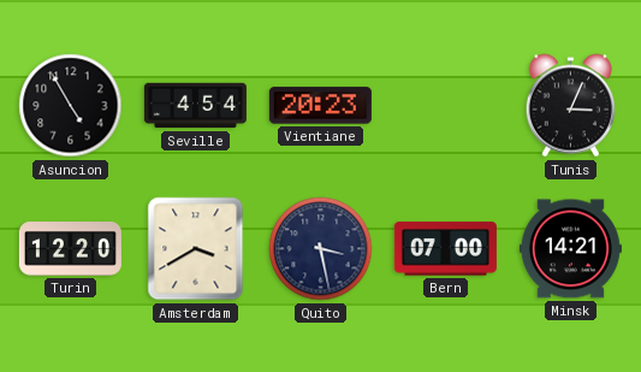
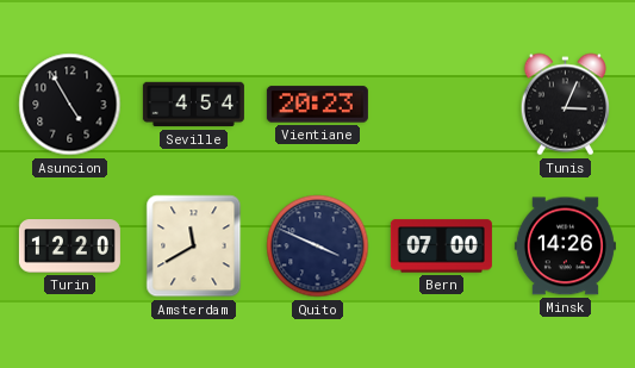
Amsterdam: 3:40 -> 11:40
Quito: 3:28 -> 3:49
Minsk: 14:21 -> 14:26
